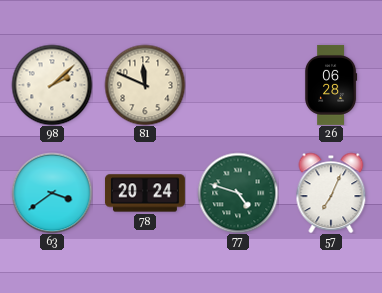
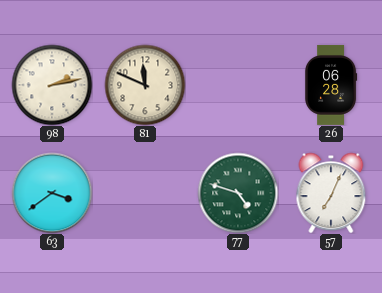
98: 2:08 -> 2:13
78: 20:24 -> none
